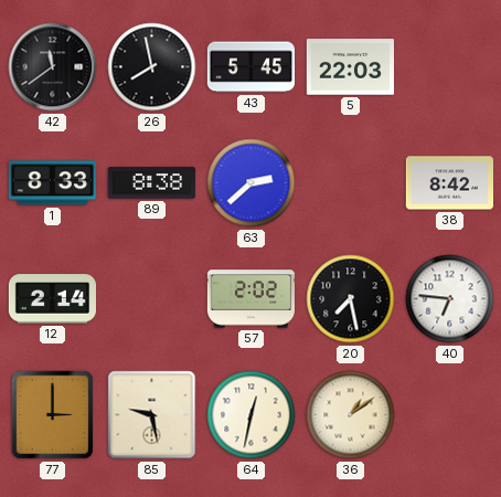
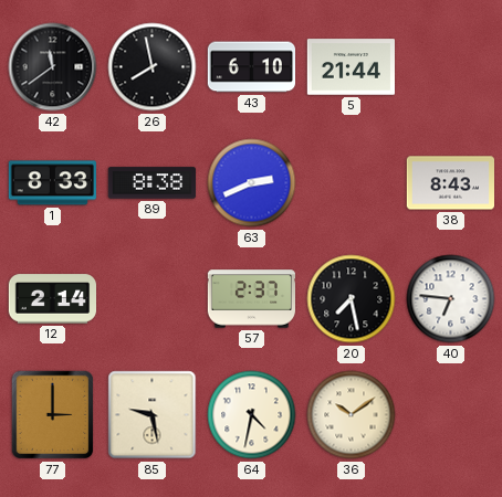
43: 5:45 -> 6:10
5: 22:03 -> 21:44
63: 2:38 -> 2:41
38: 8:42 -> 8:43
57: 2:02 -> 2:37
64: 12:32 -> 4:32
36: 1:09 -> 10:09
